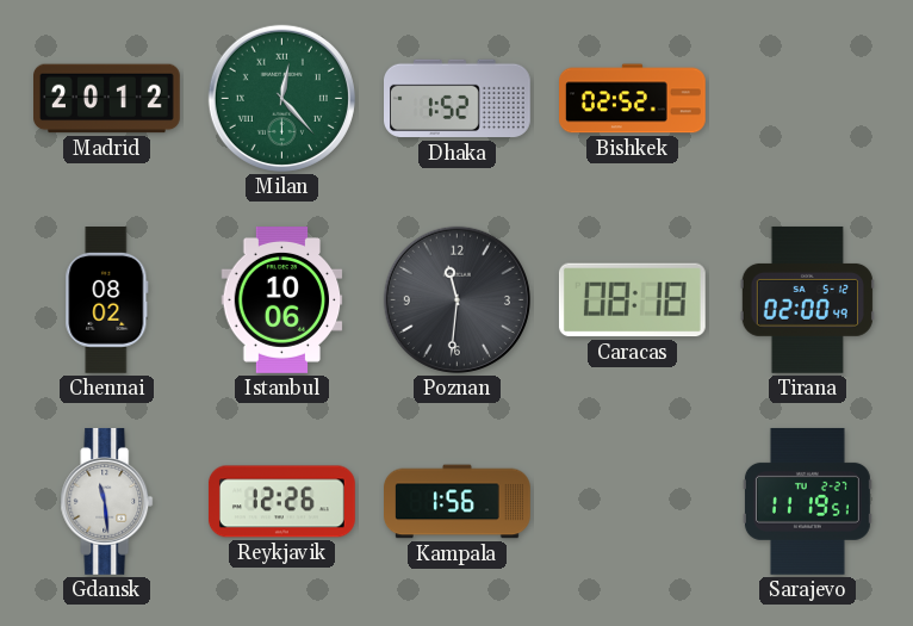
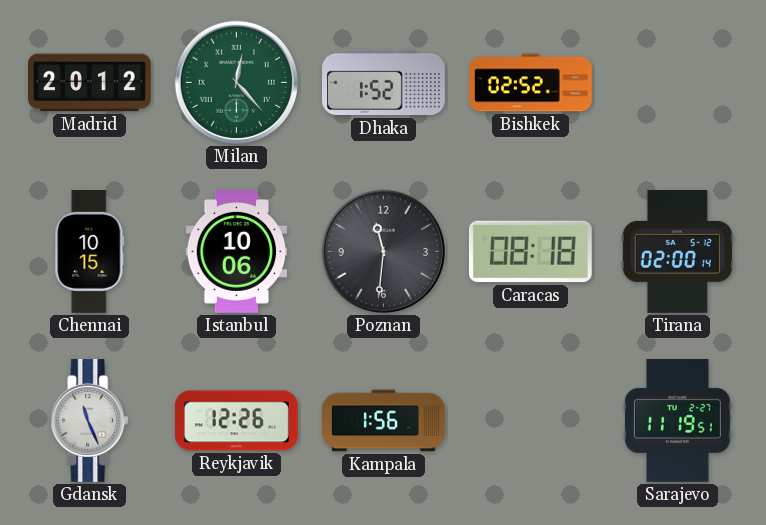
Chennai: 08:02 -> 10:15
Tirana: 02:00:49 -> 02:00:14
Gdansk: 11:29 -> 11:26
